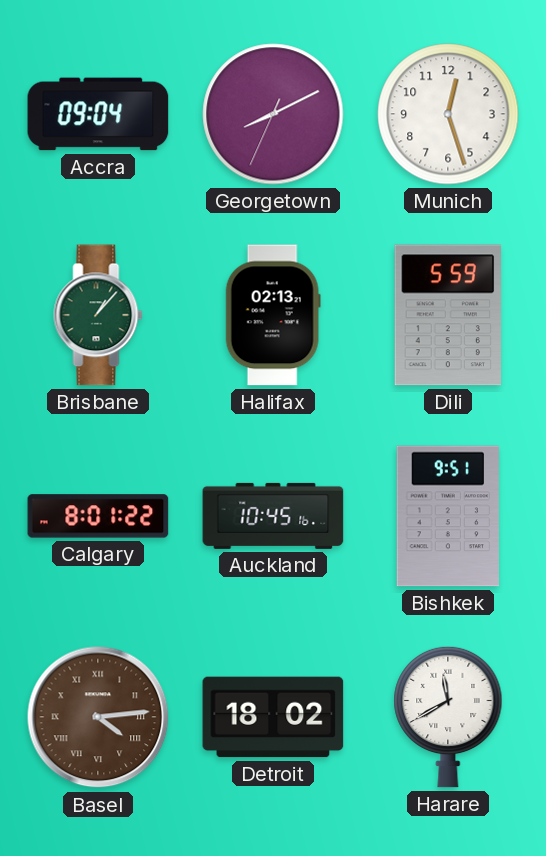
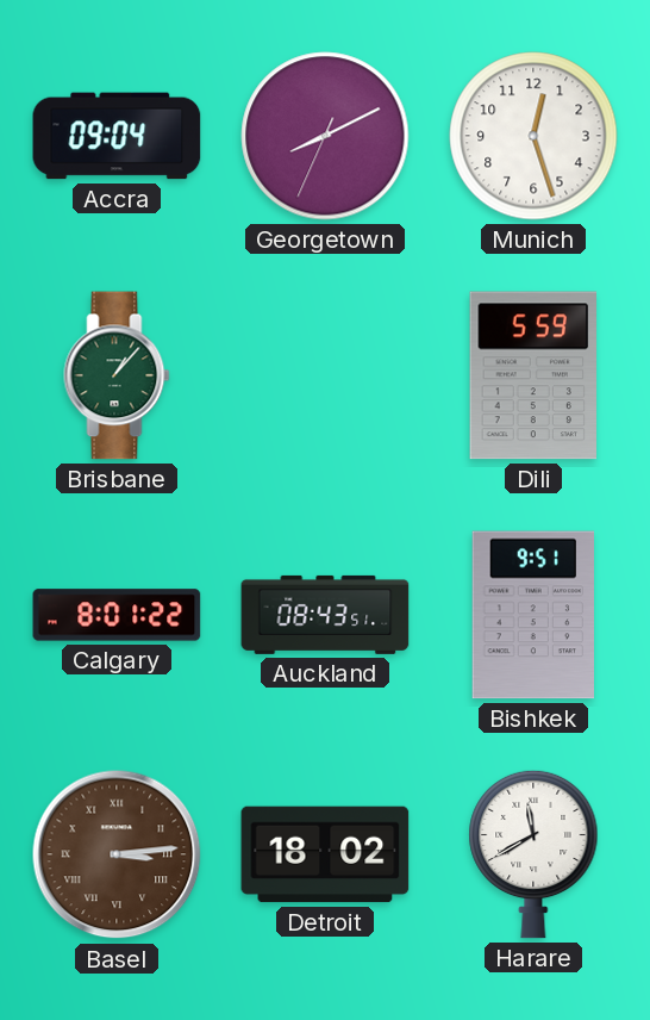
Halifax: 02:13 -> none
Auckland: 10:45 -> 08:43
Basel: 4:14 -> 3:14
